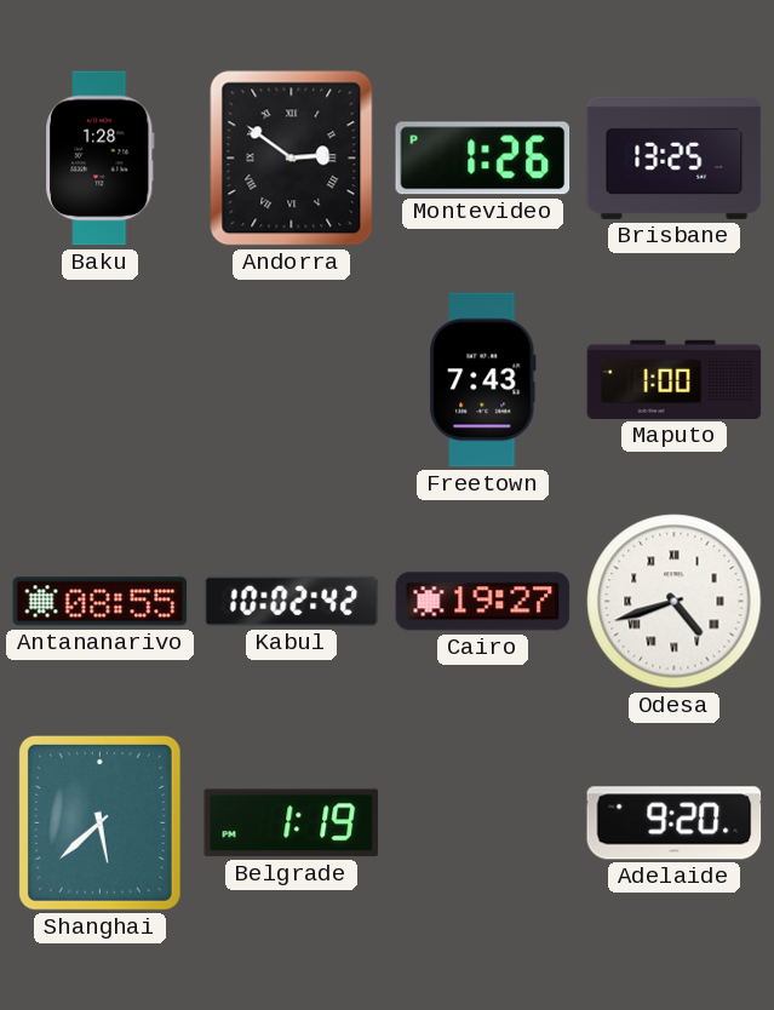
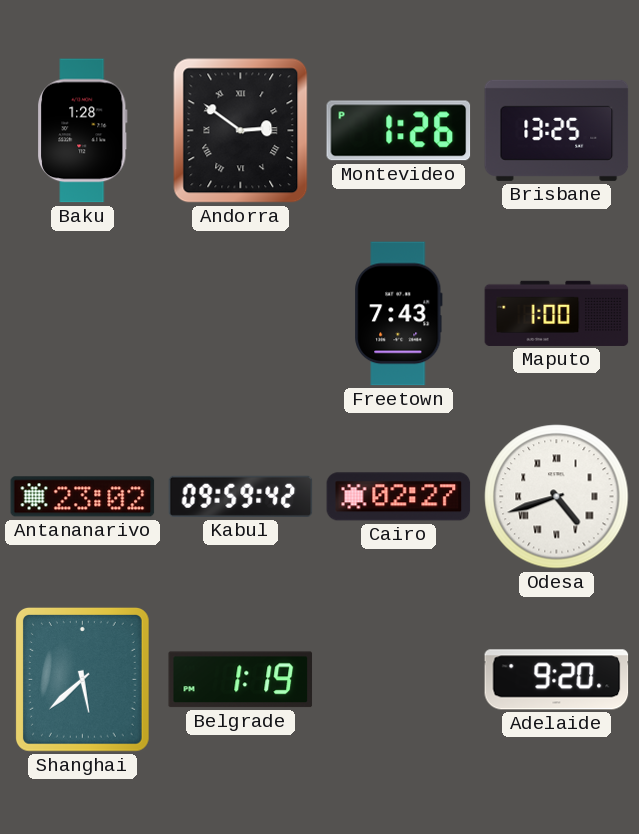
Antananarivo: 08:55 -> 23:02
Kabul: 10:02 -> 09:59
Cairo: 19:27 -> 02:27
